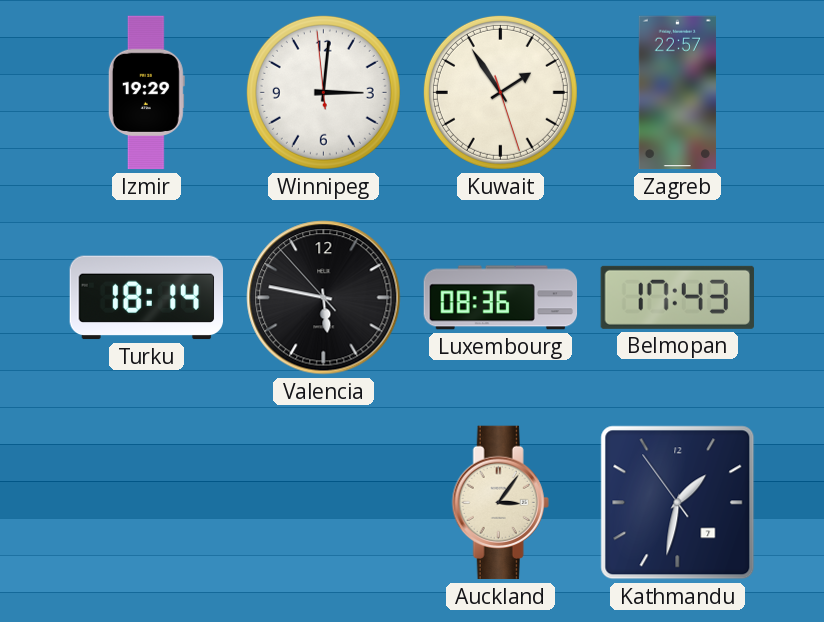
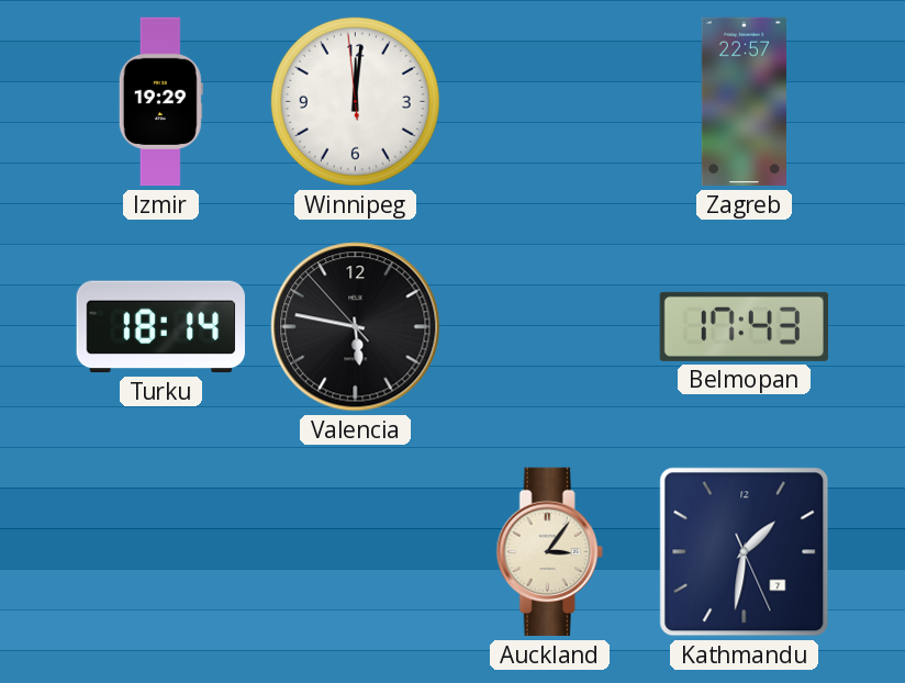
Winnipeg: 3:00 -> 12:00
Kuwait: 1:54 -> none
Luxembourg: 08:36 -> none
Kathmandu: 1:31:54 -> 1:31:26
